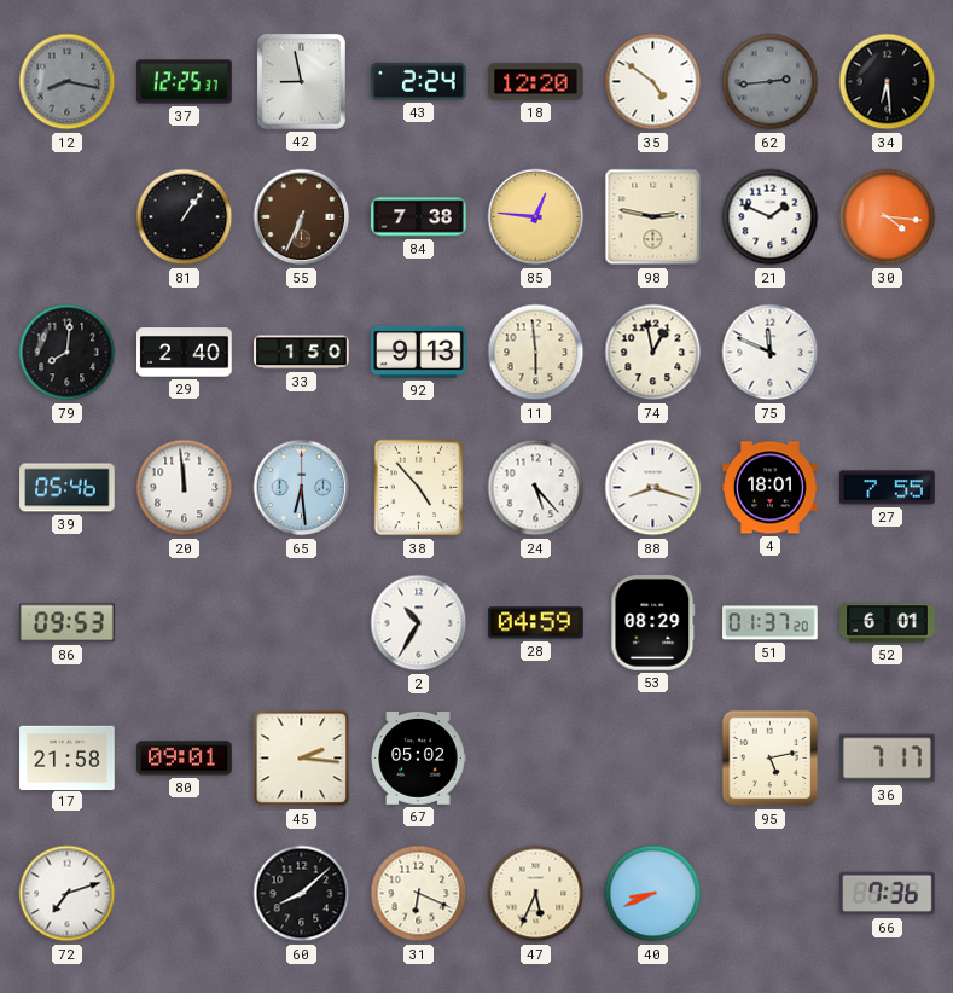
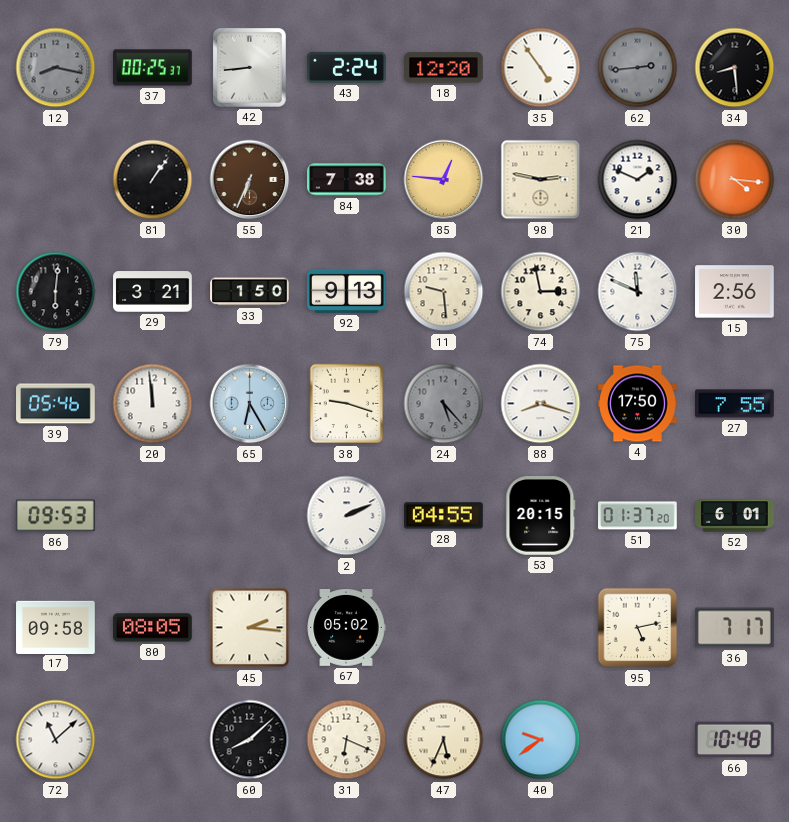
37: 12:25 -> 00:25
42: 8:58 -> 8:44
35: 4:51 -> 4:54
34: 6:29 -> 8:29
79: 8:01 -> 6:01
29: 2:40 -> 3:21
11: 5:59 -> 9:29
74: 12:58 -> 2:58
15: none -> 2:56
65: 6:29 -> 6:25
38: 4:53 -> 9:18
24 dial: white -> grey
4: 18:01 -> 17:50
2: 10:35 -> 2:11
28: 04:59 -> 04:55
53: 08:29 -> 20:15
17: 21:58 -> 09:58
80: 09:01 -> 08:05
72: 7:12 -> 11:08
40: 8:41 -> 9:39
66: 7:36 -> 10:48
